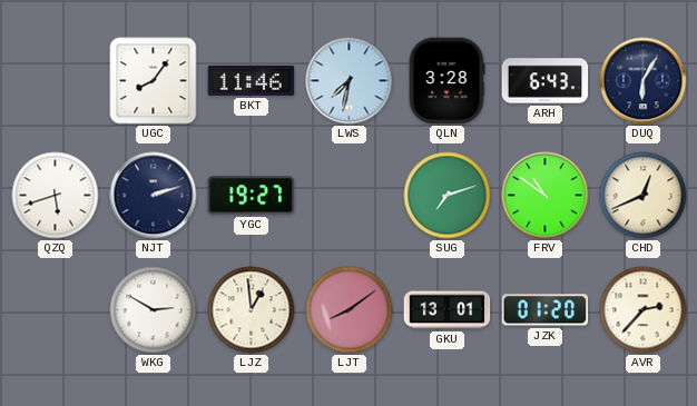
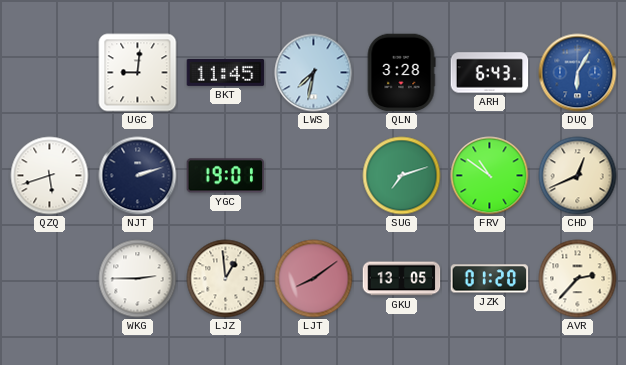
UGC: 8:06 -> 9:01
BKT: 11:46 -> 11:45
DUQ dial: navy -> blue
YGC: 19:27 -> 19:01
WKG: 2:50 -> 2:45
GKU: 13:01 -> 13:05
